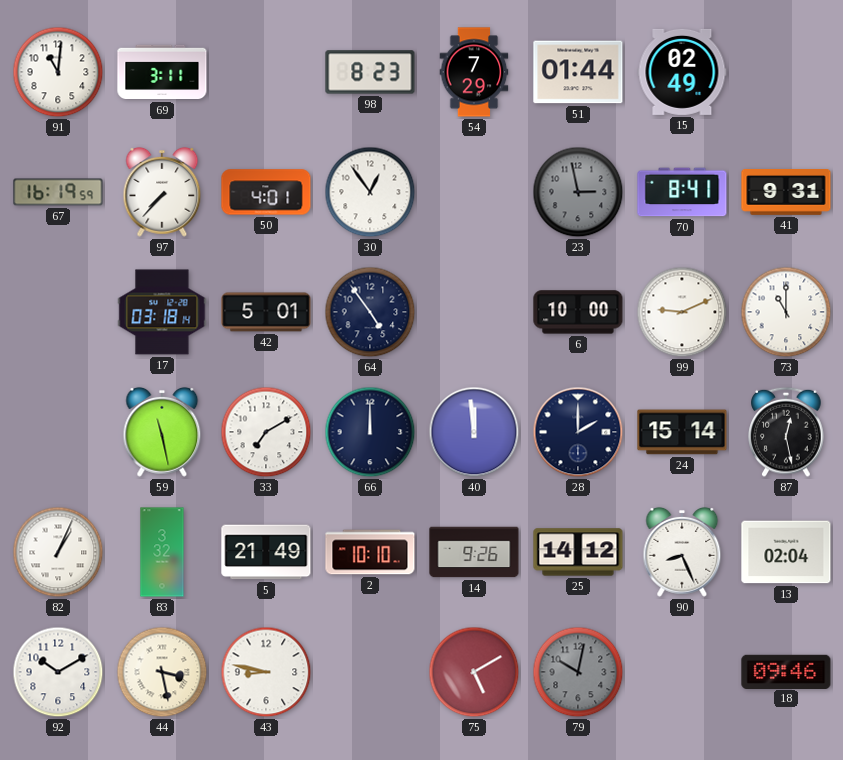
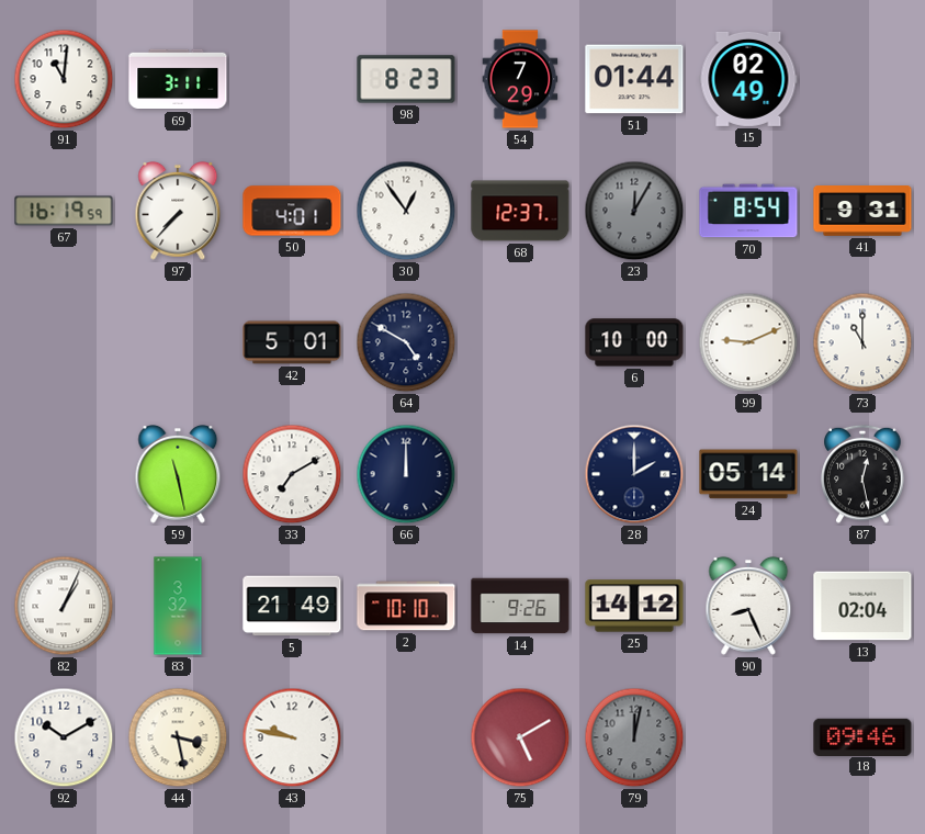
68: none -> 12:37
23: 2:58 -> 12:05
70: 8:41 -> 8:54
17: 03:18 -> none
64: 4:54 -> 4:50
40: 11:59 -> none
24: 15:14 -> 05:14
43: 8:47 -> 9:47
79: 10:02 -> 12:02
